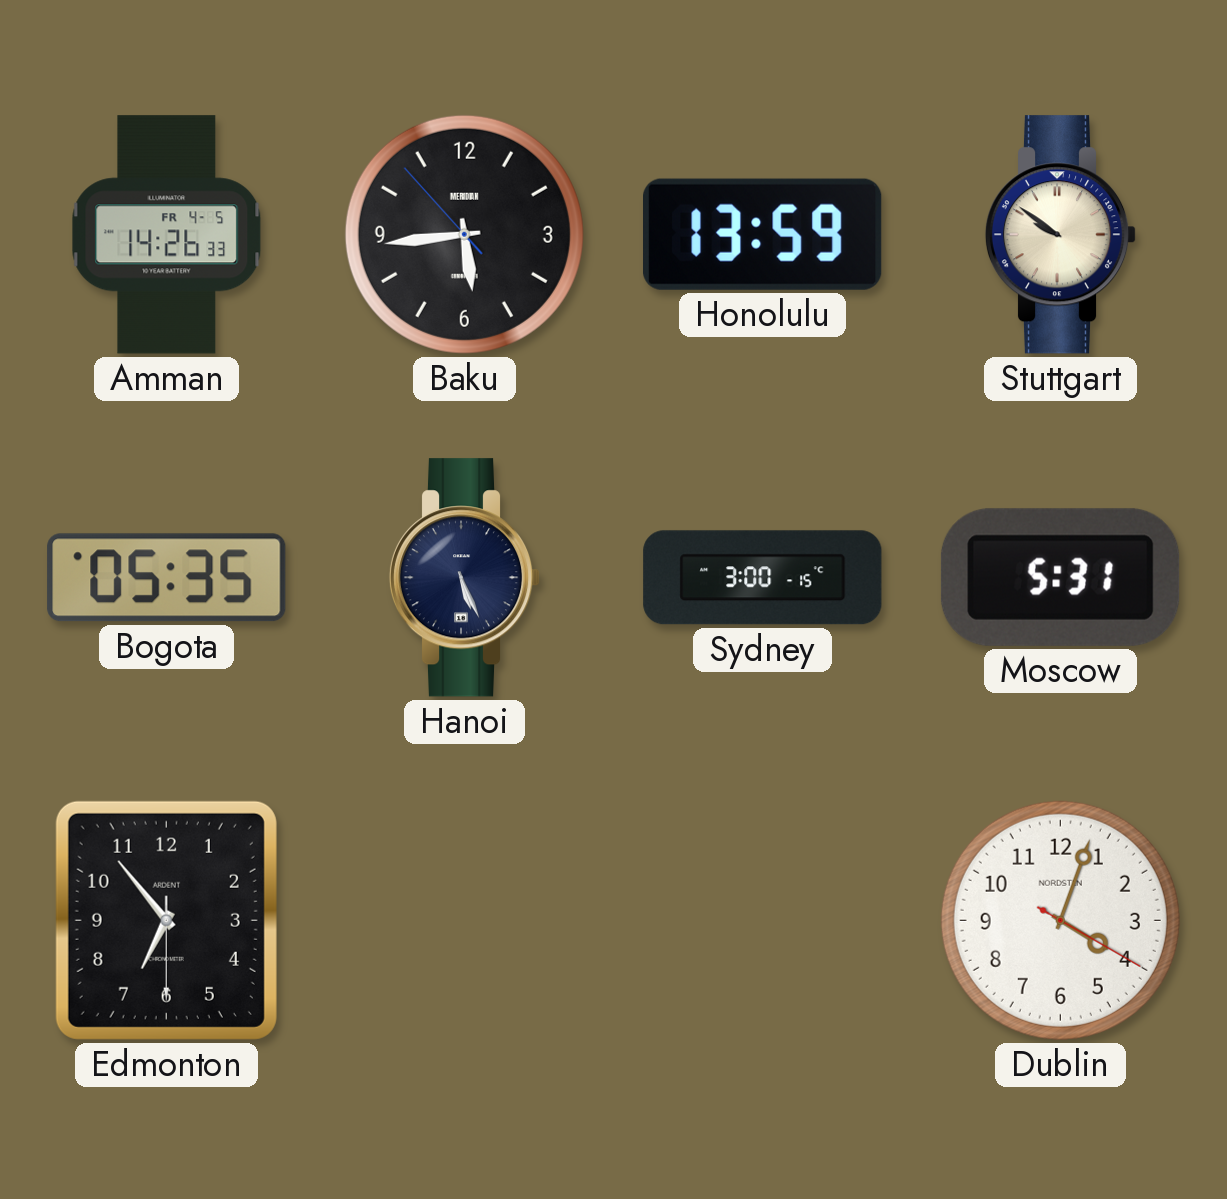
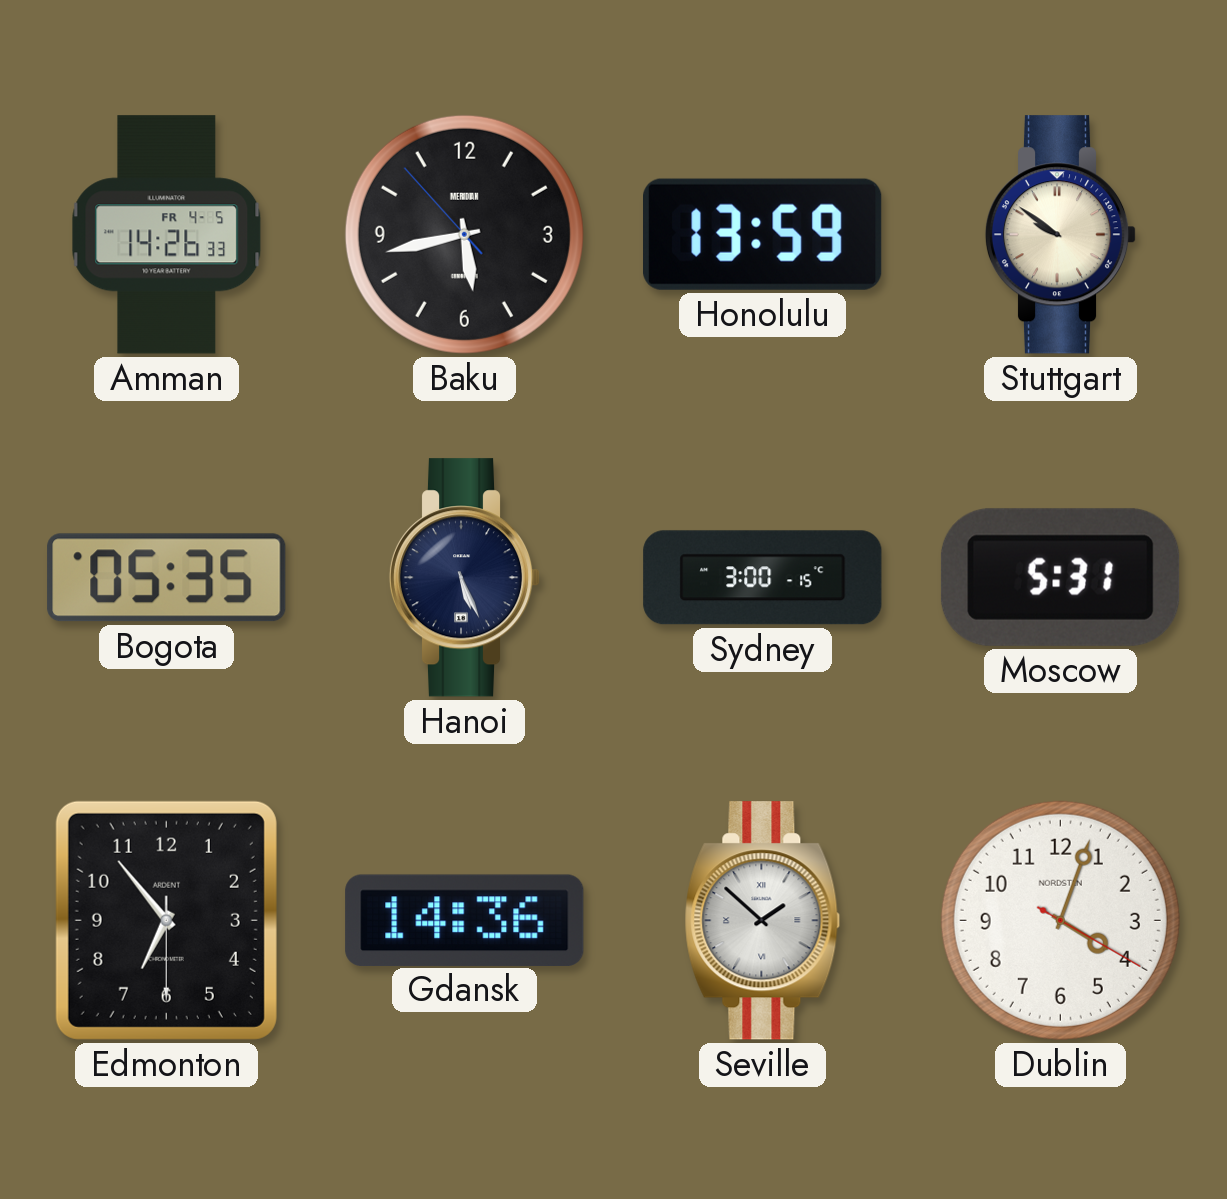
Baku: 5:43 -> 5:42
Gdansk: none -> 14:36
Seville: none -> 1:52
